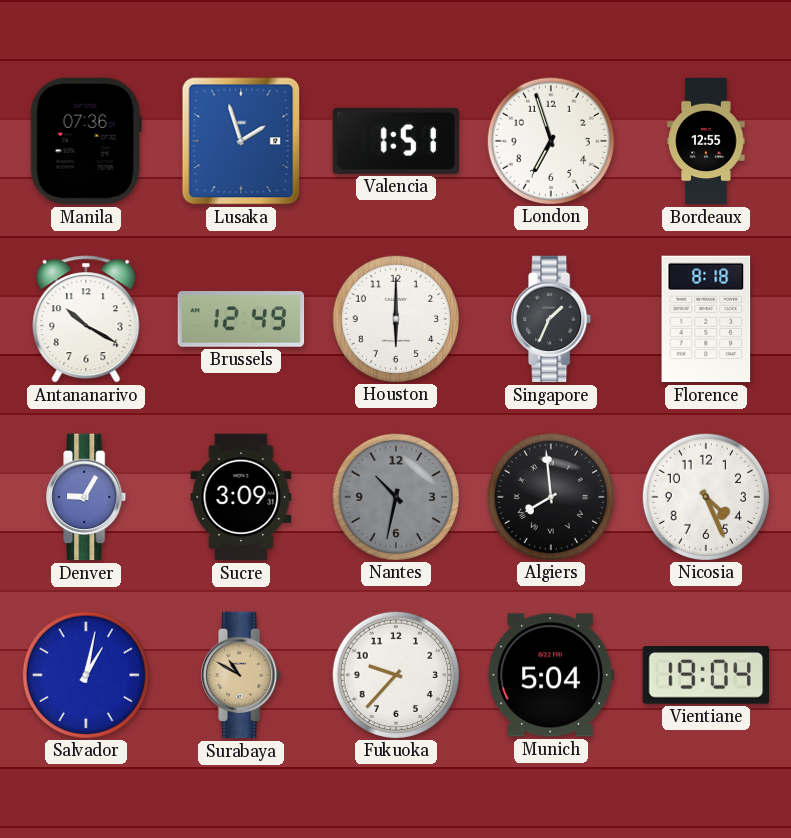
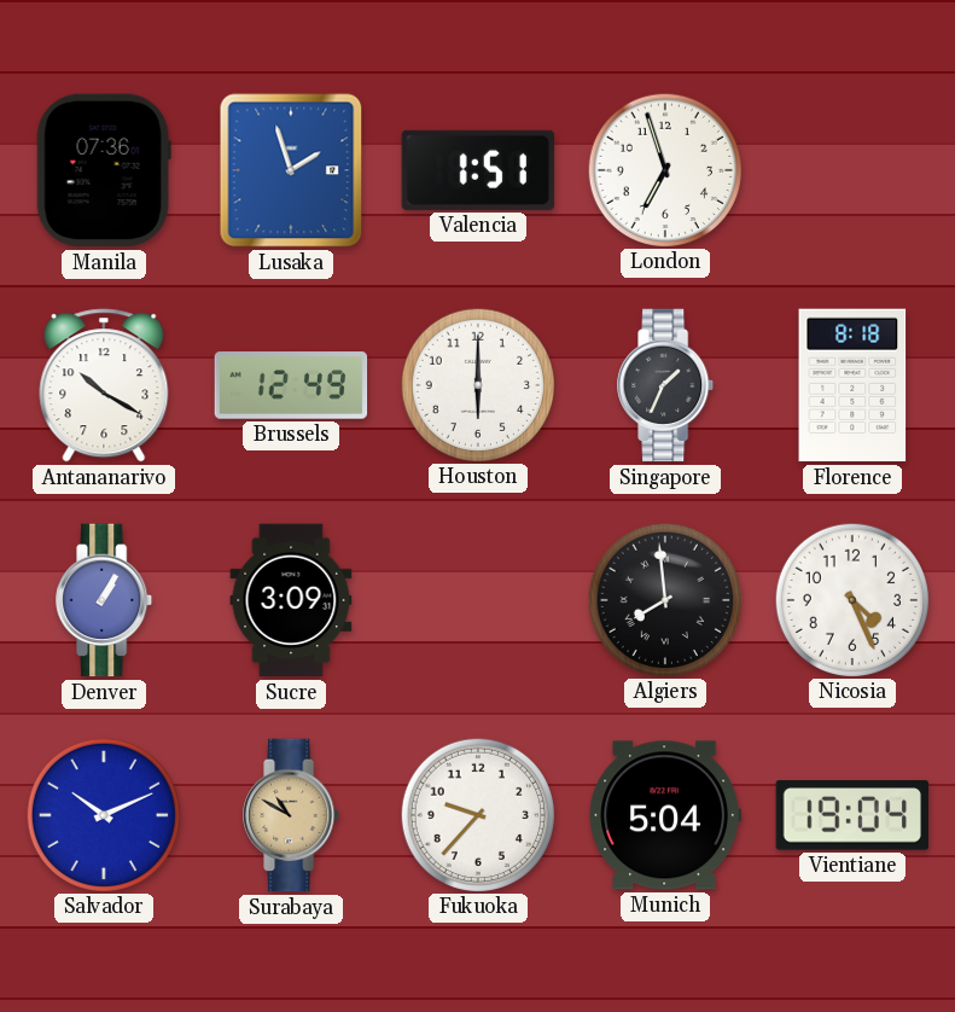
Bordeaux: 12:55 -> none
Denver: 9:05 -> 1:05
Nantes: 10:32 -> none
Salvador: 1:02 -> 10:11
